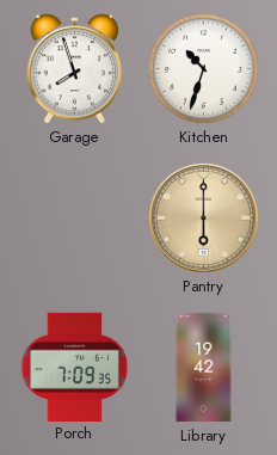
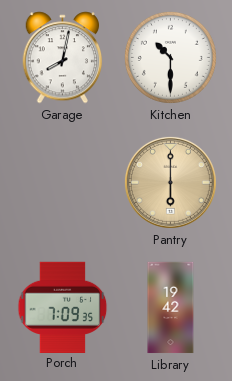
Garage: 7:57 -> 8:02
Kitchen: 10:33 -> 10:30
